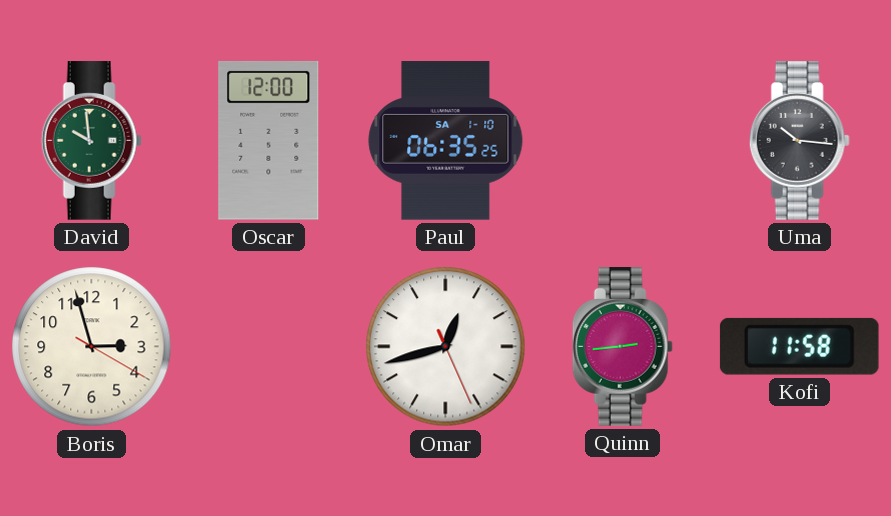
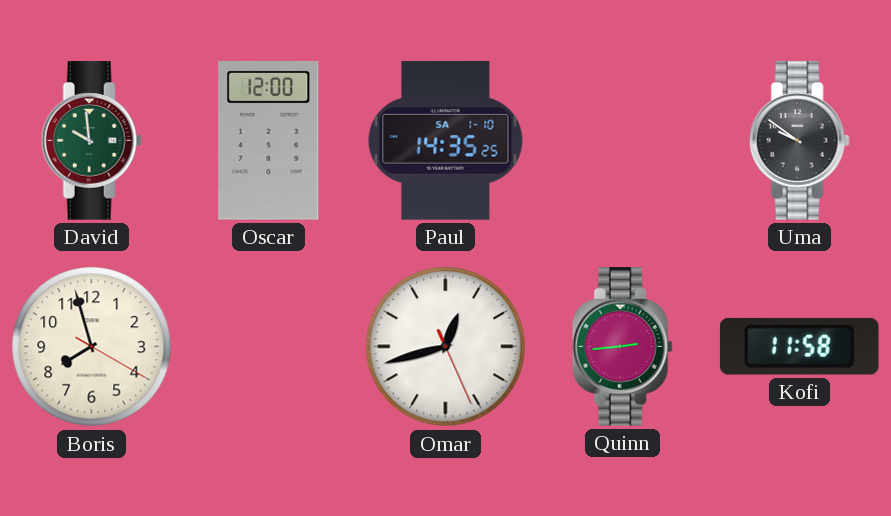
Paul: 06:35 -> 14:35
Uma: 10:16 -> 9:51
Boris: 2:57 -> 7:57
